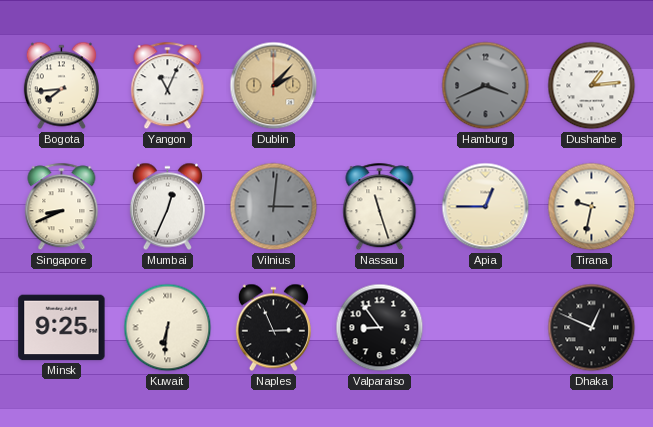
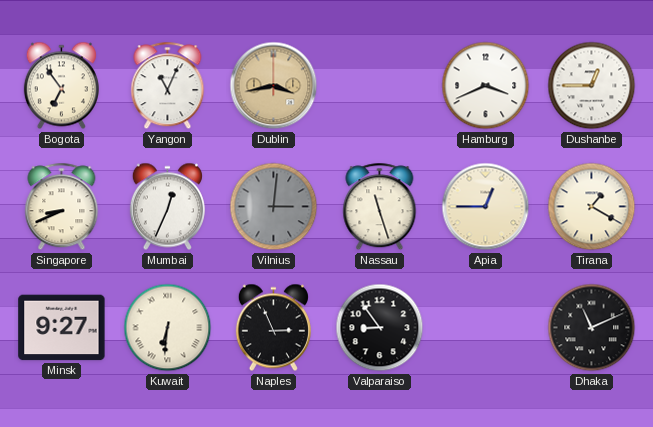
Bogota: 7:44 -> 6:54
Dublin: 2:07 -> 3:43
Hamburg dial: grey -> white
Dushanbe: 1:14 -> 12:45
Tirana: 9:32 -> 1:20
Minsk: 9:25 -> 9:27
Dhaka: 12:49 -> 11:11
